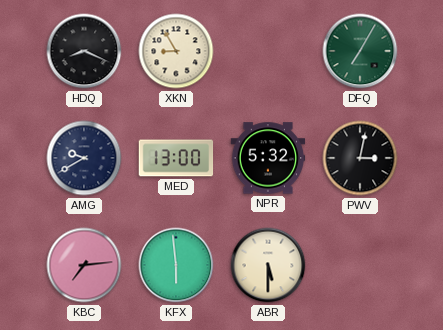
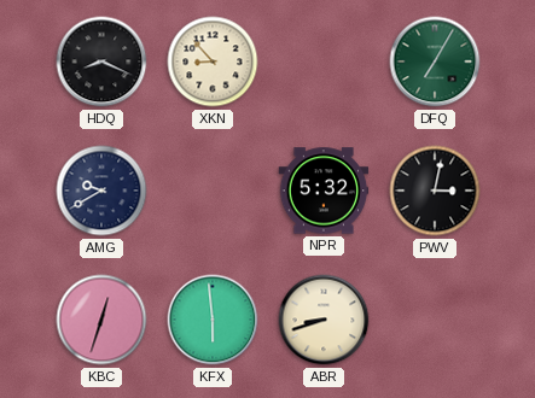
XKN: 8:55 -> 8:53
MED: 13:00 -> none
KBC: 7:14 -> 12:33
ABR: 5:30 -> 8:42
